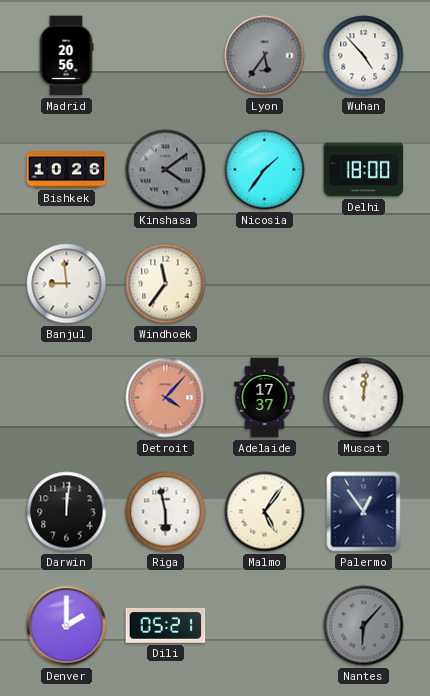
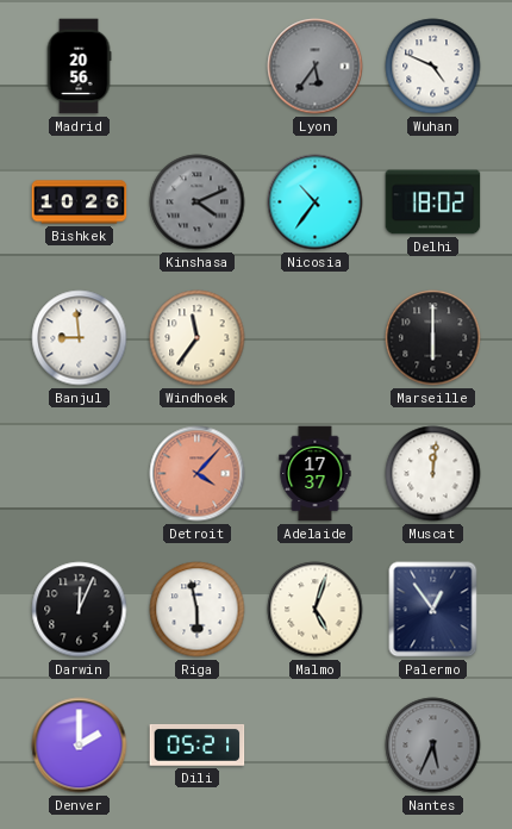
Wuhan: 4:53 -> 4:49
Kinshasa: 4:09 -> 4:11
Nicosia: 1:36 -> 10:36
Delhi: 18:00 -> 18:02
Marseille: none -> 6:00
Darwin: 12:01 -> 12:04
Malmo: 5:06 -> 5:03
Nantes: 6:07 -> 5:34
